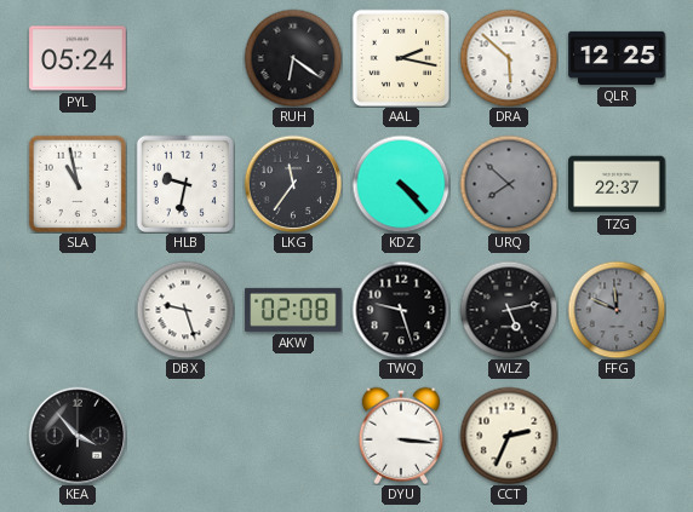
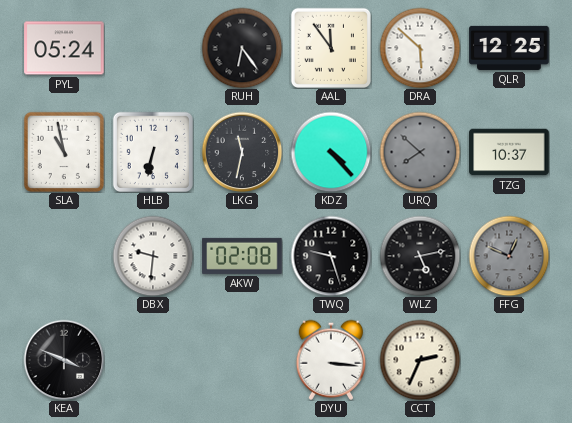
RUH: 6:21 -> 6:24
AAL: 2:17 -> 11:54
HLB: 9:32 -> 6:32
LKG: 11:36 -> 11:32
TZG: 22:37 -> 10:37
DBX: 9:27 -> 9:31
FFG: 11:49 -> 12:49
KEA: 3:53 -> 3:49
